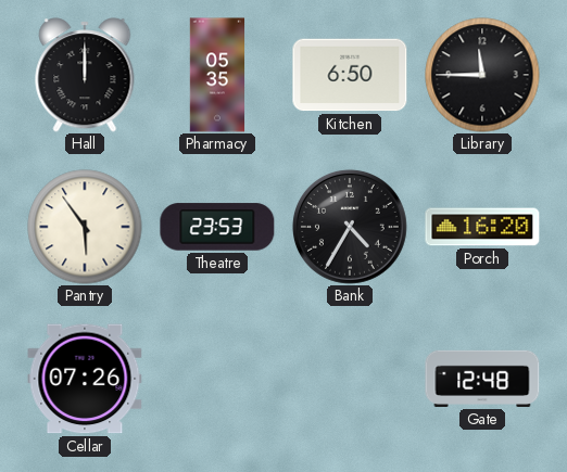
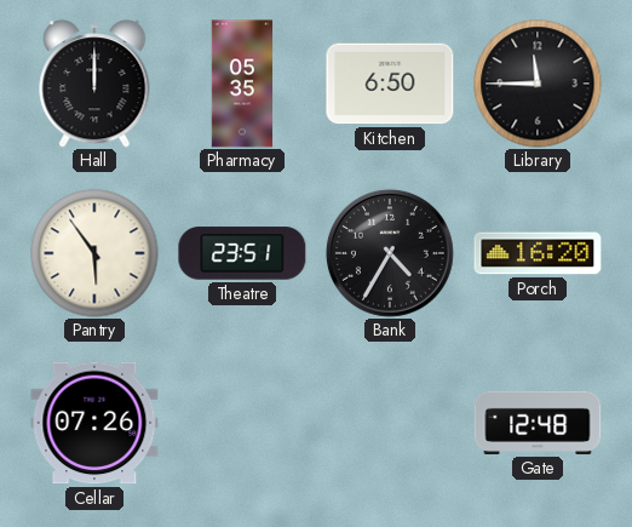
Theatre: 23:53 -> 23:51
